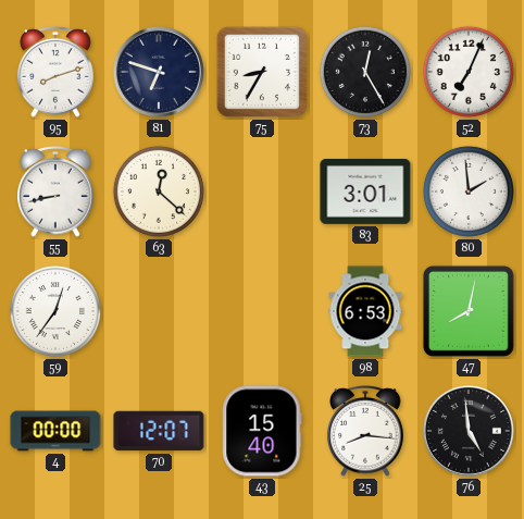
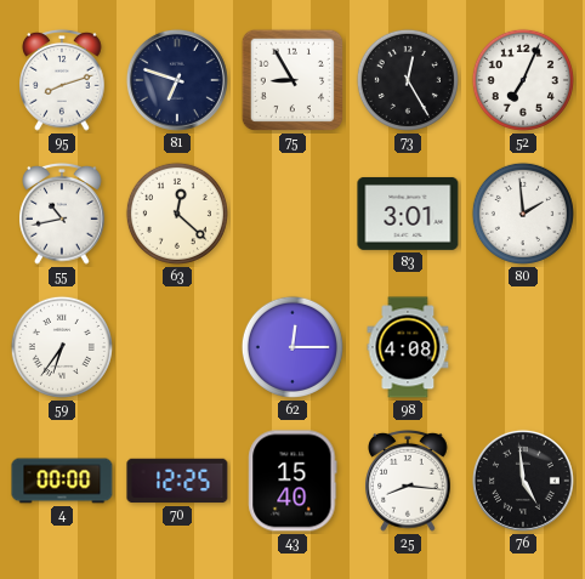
75: 8:35 -> 8:55
55: 8:43 -> 10:43
59: 12:36 -> 6:36
62: none -> 12:15
98: 6:53 -> 4:08
47: 8:02 -> none
70: 12:07 -> 12:25
